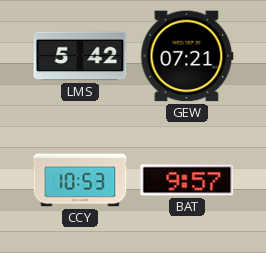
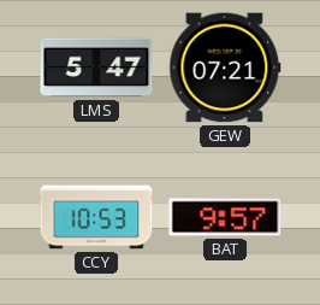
LMS: 5:42 -> 5:47
